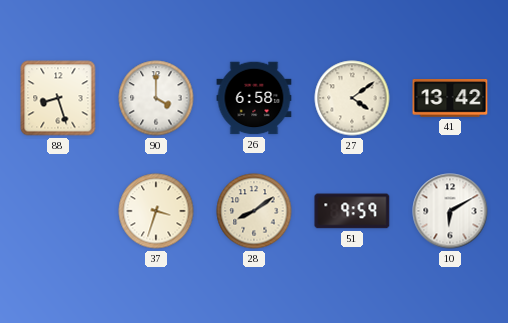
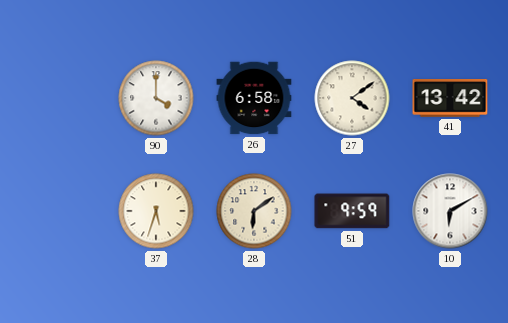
88: 8:27 -> none
37: 3:33 -> 5:33
28: 8:09 -> 6:09
